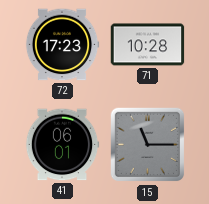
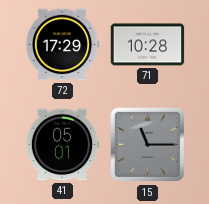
72: 17:23 -> 17:29
41: 06:01 -> 05:01
